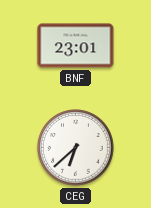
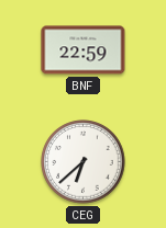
BNF: 23:01 -> 22:59
